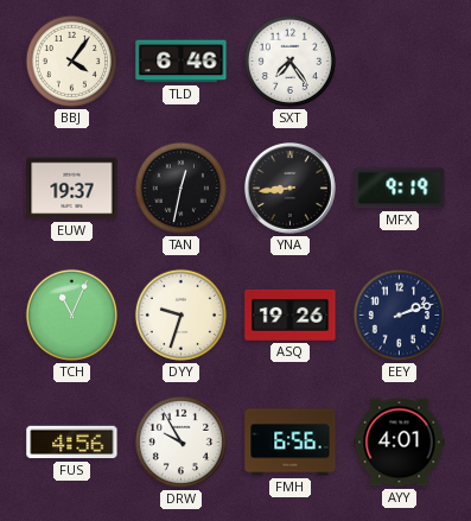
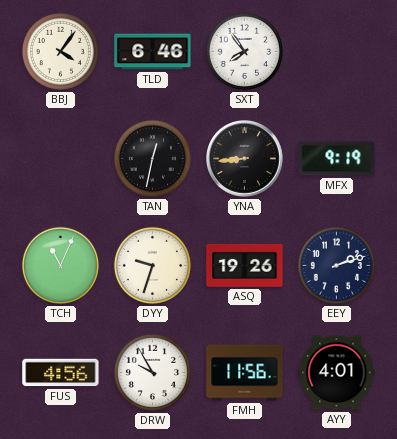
SXT: 7:24 -> 7:54
EUW: 19:37 -> none
FMH: 6:56 -> 11:56
